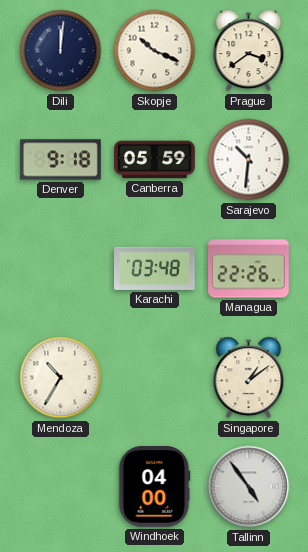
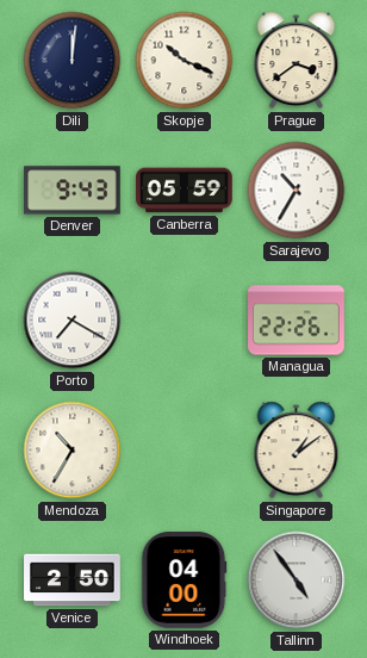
Denver: 9:18 -> 9:43
Sarajevo: 10:31 -> 10:35
Porto: none -> 7:20
Karachi: 03:48 -> none
Venice: none -> 2:50
